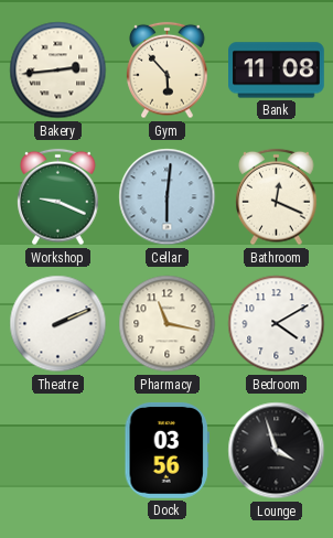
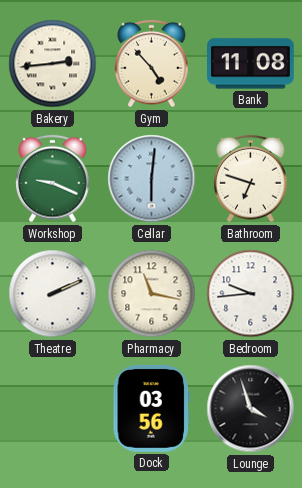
Gym: 5:53 -> 4:53
Bathroom: 12:19 -> 6:48
Bedroom: 4:10 -> 9:44
